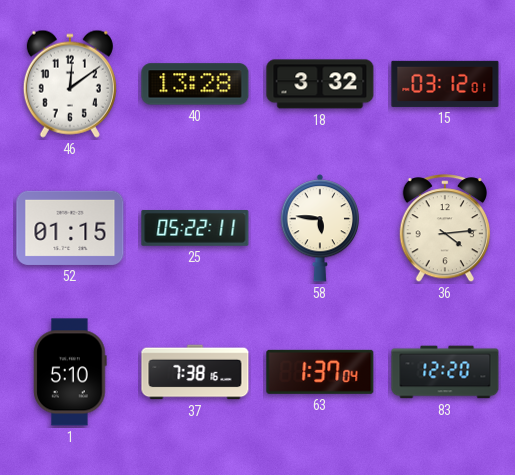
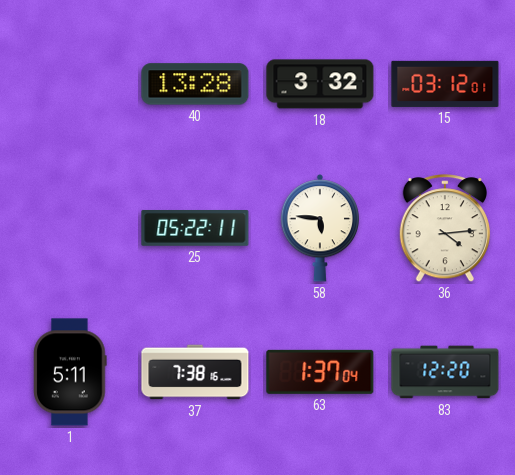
46: 12:09 -> none
52: 01:15 -> none
1: 5:10 -> 5:11
